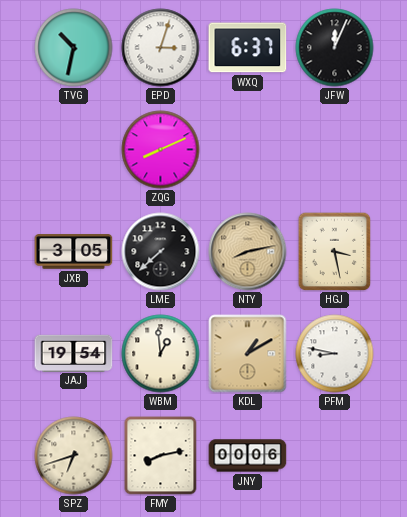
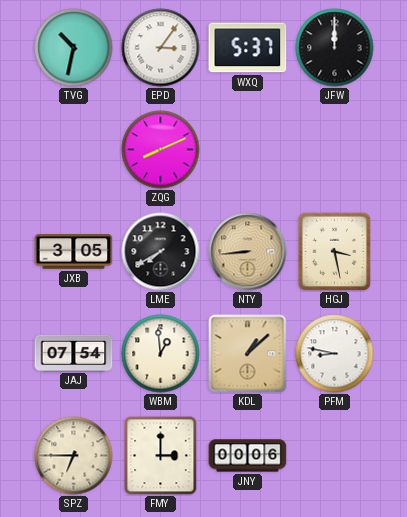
EPD: 3:03 -> 3:06
WXQ: 6:37 -> 5:37
JFW: 12:04 -> 12:00
LME: 7:38 -> 7:40
NTY: 8:13 -> 8:44
JAJ: 19:54 -> 07:54
KDL: 1:10 -> 1:08
SPZ: 6:42 -> 6:45
FMY: 8:13 -> 3:00
